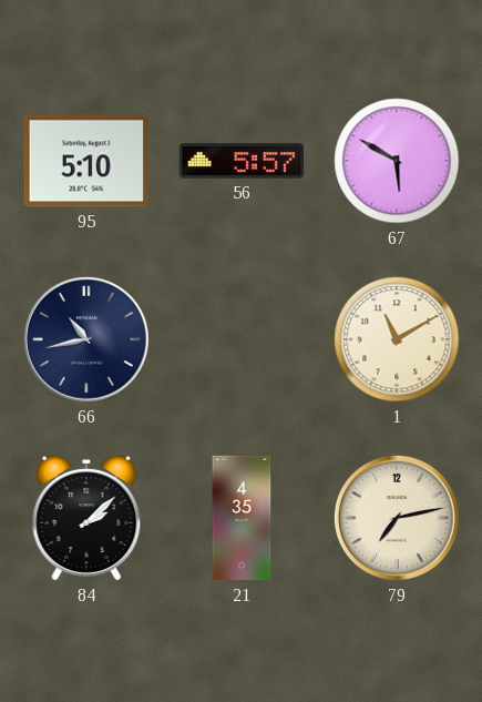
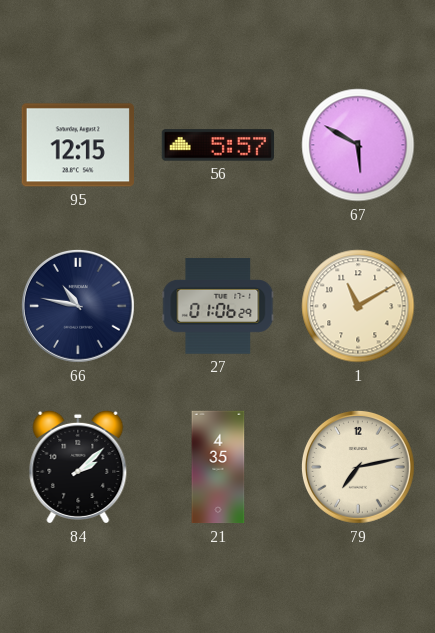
95: 5:10 -> 12:15
66: 10:43 -> 10:47
27: none -> 01:06
